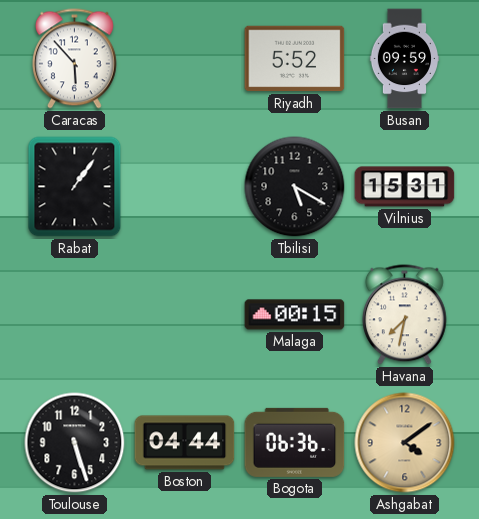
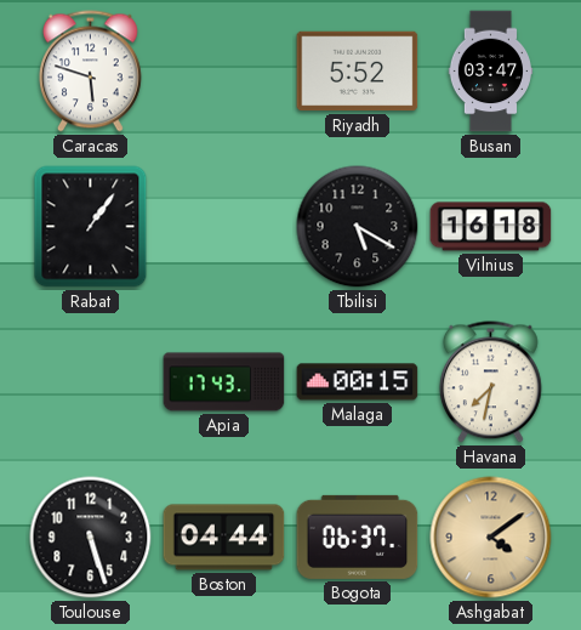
Caracas: 5:53 -> 5:48
Busan: 09:59 -> 03:47
Vilnius: 15:31 -> 16:18
Apia: none -> 17:43
Bogota: 06:36 -> 06:37
